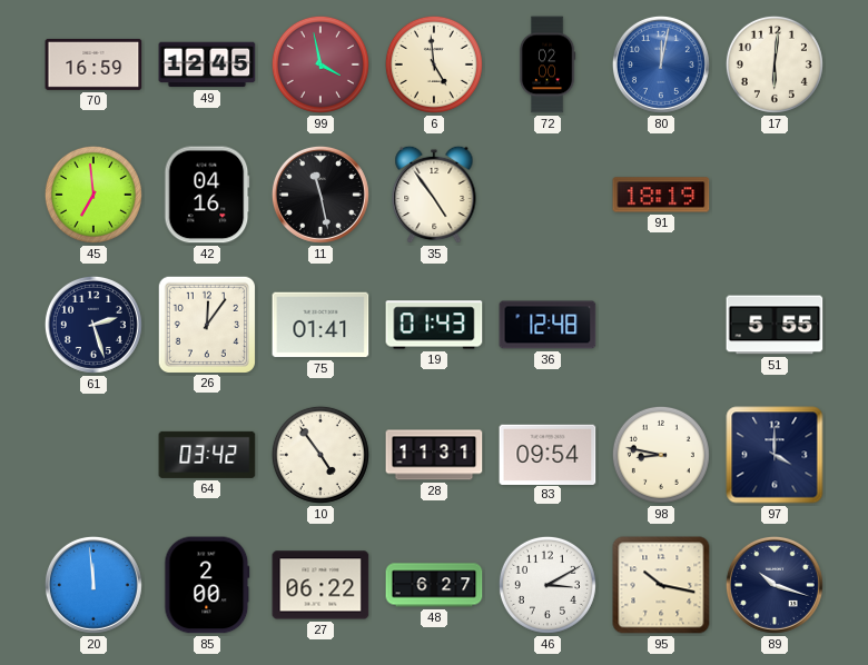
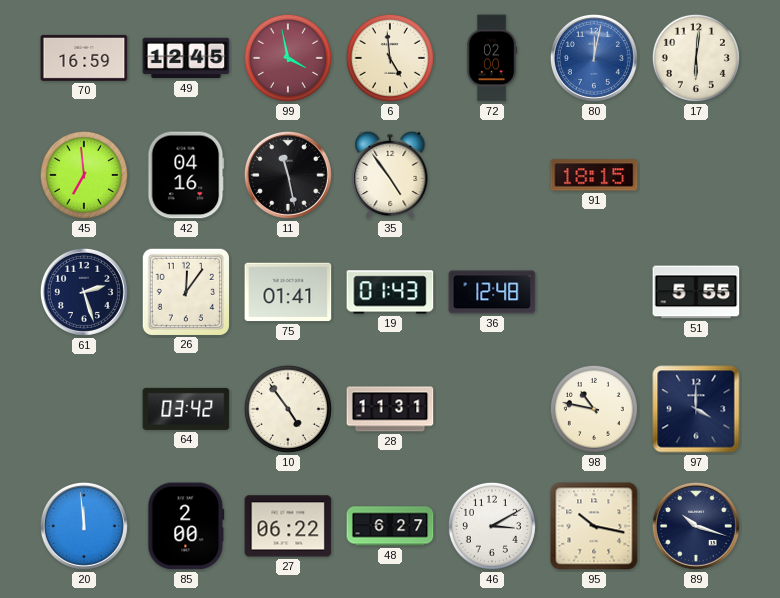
91: 18:19 -> 18:15
83: 09:54 -> none
98: 8:47 -> 10:47
